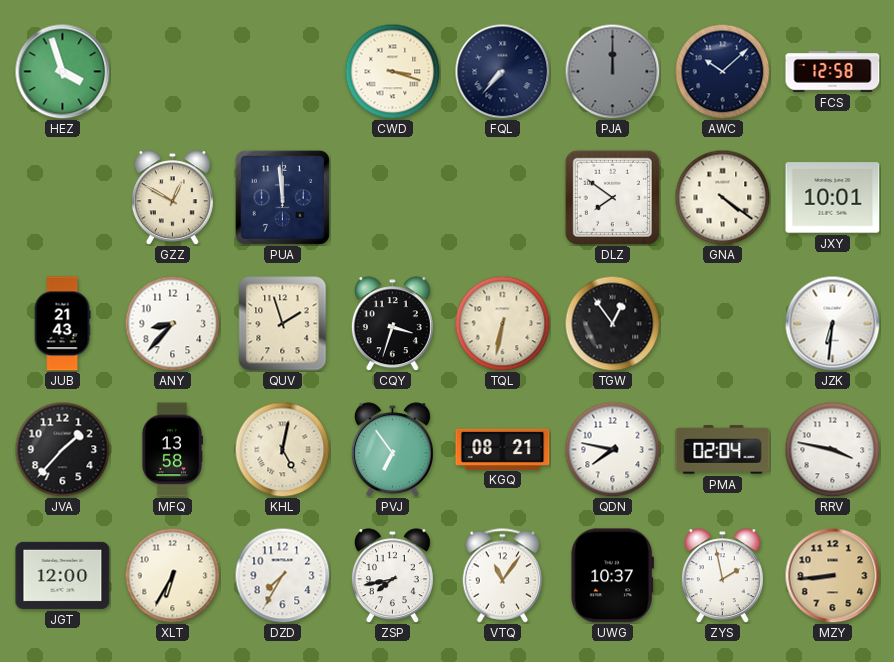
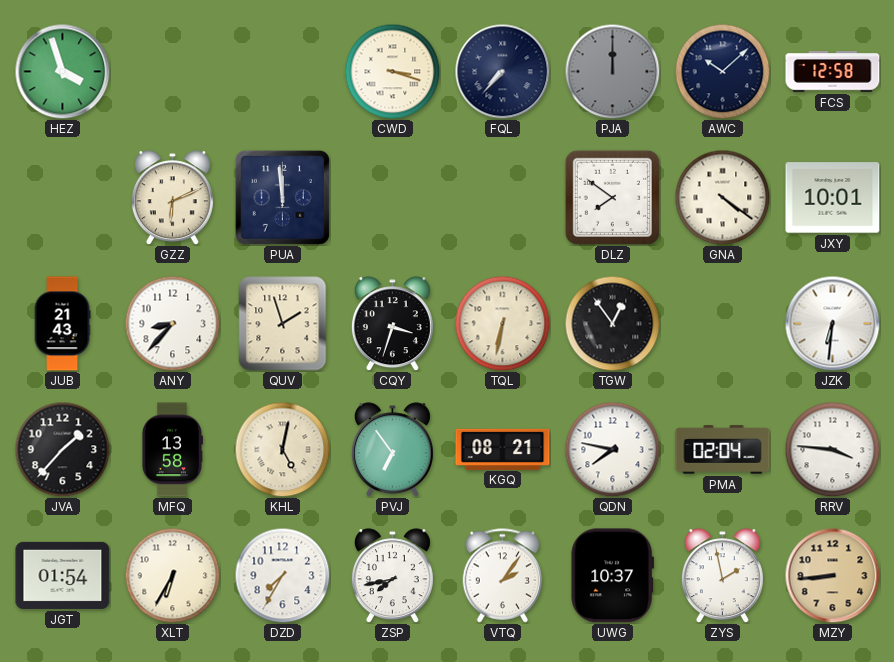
GZZ: 12:50 -> 6:11
RRV: 3:47 -> 3:46
JGT: 12:00 -> 01:54
VTQ: 11:06 -> 2:06
